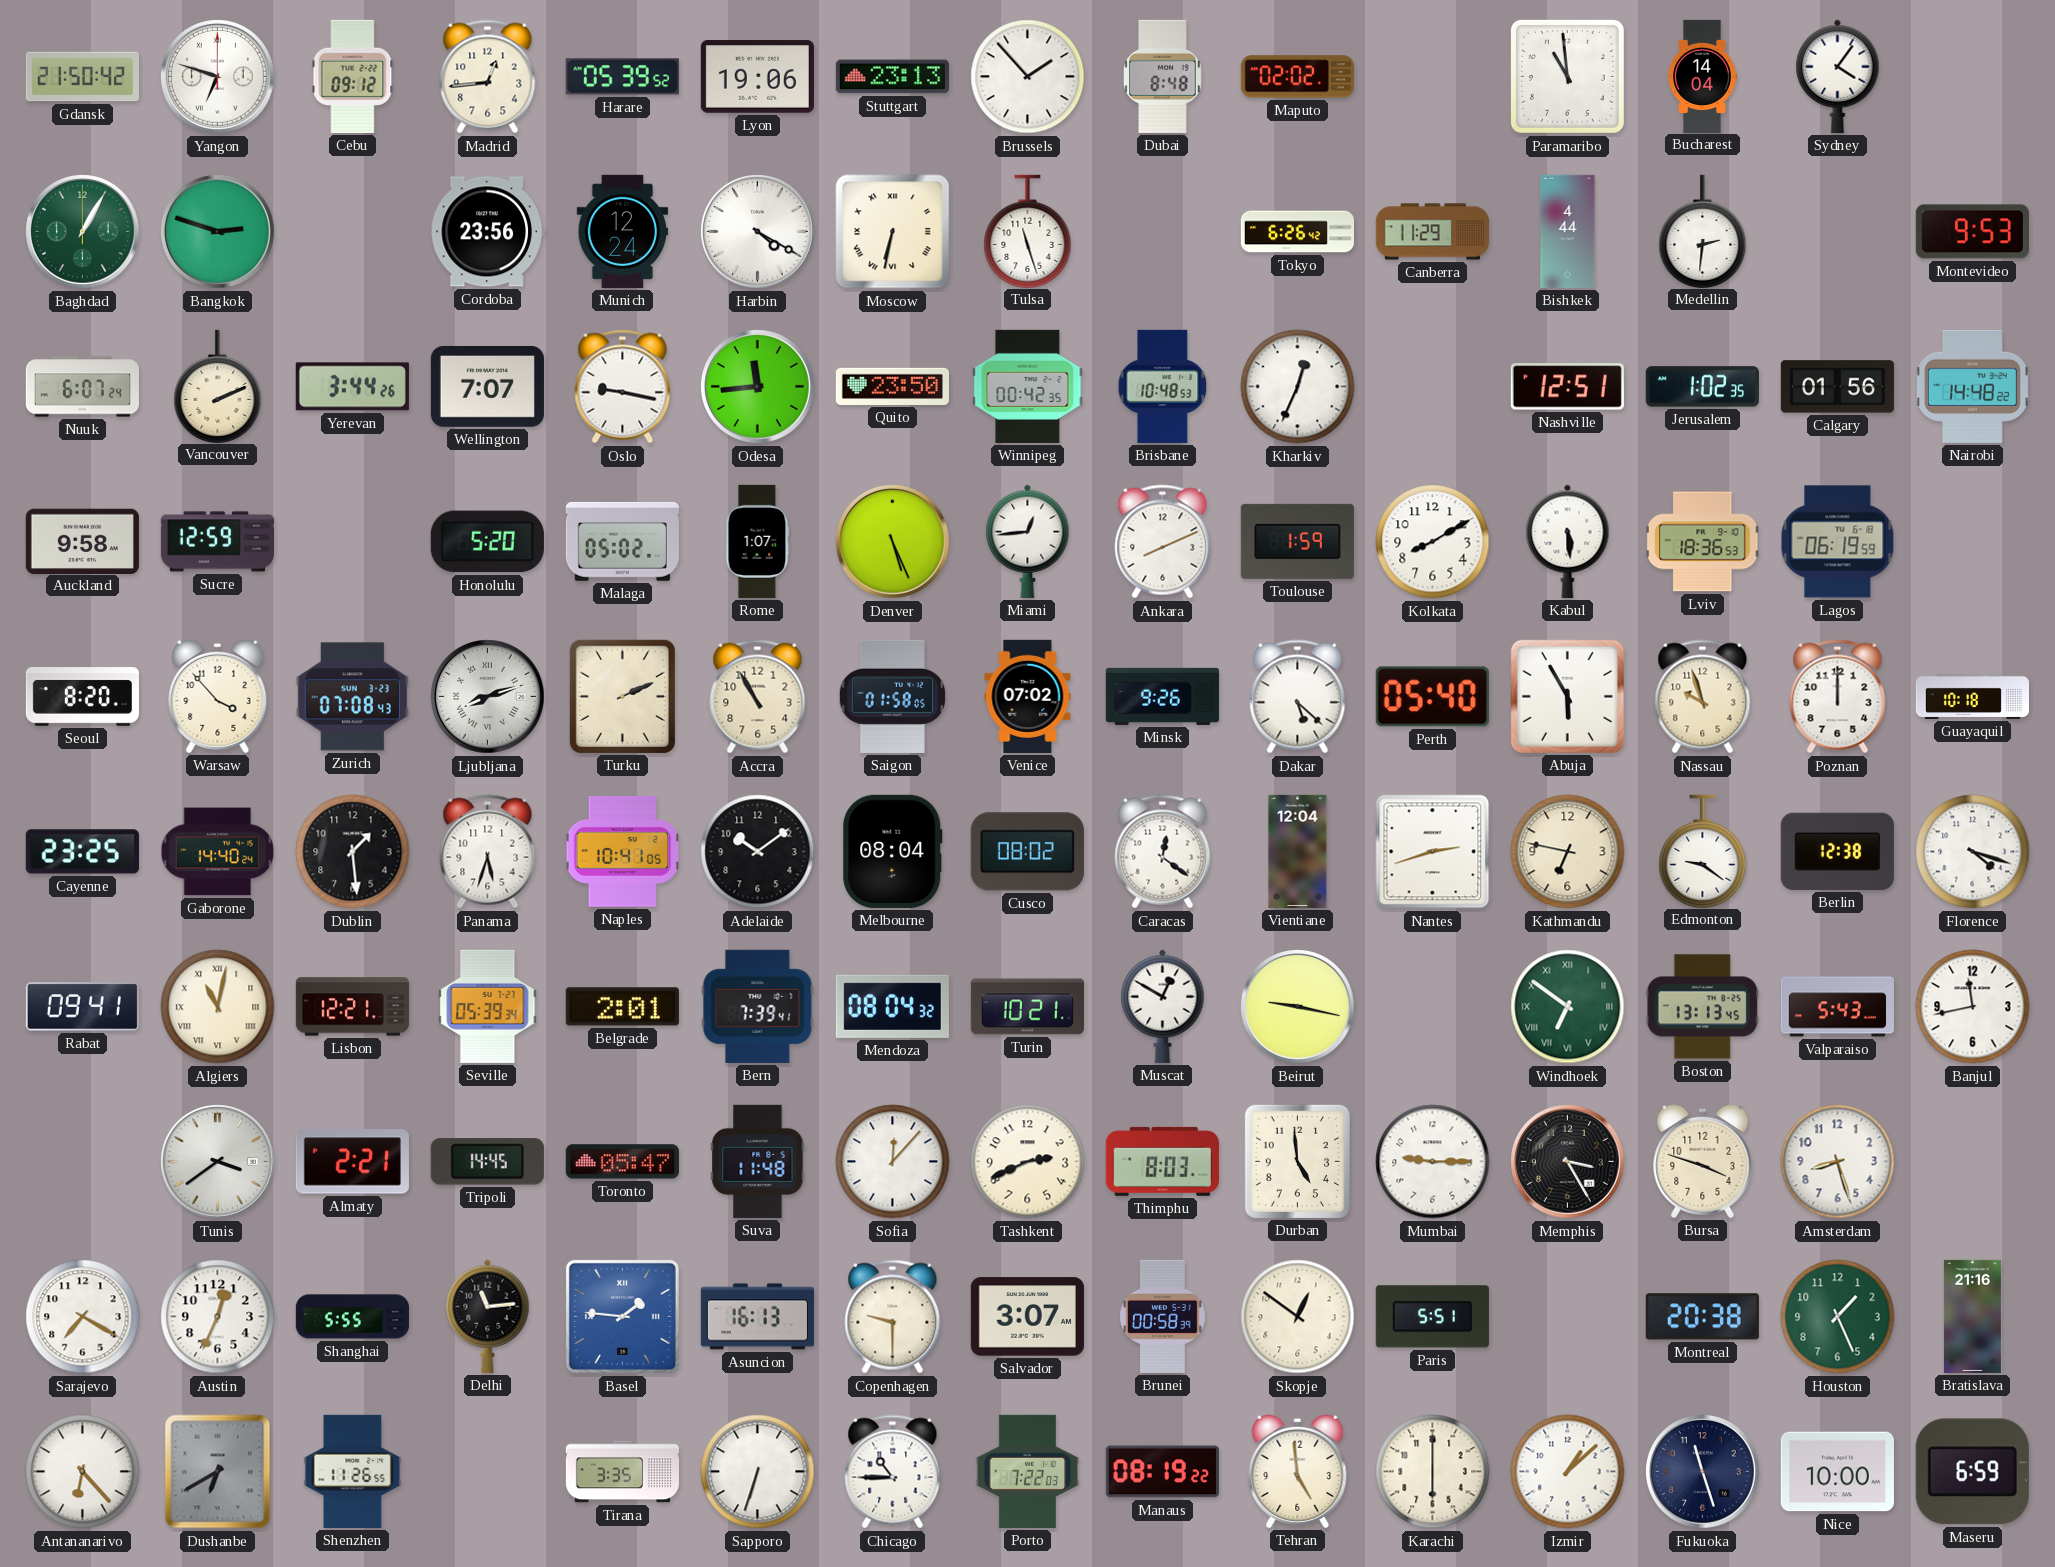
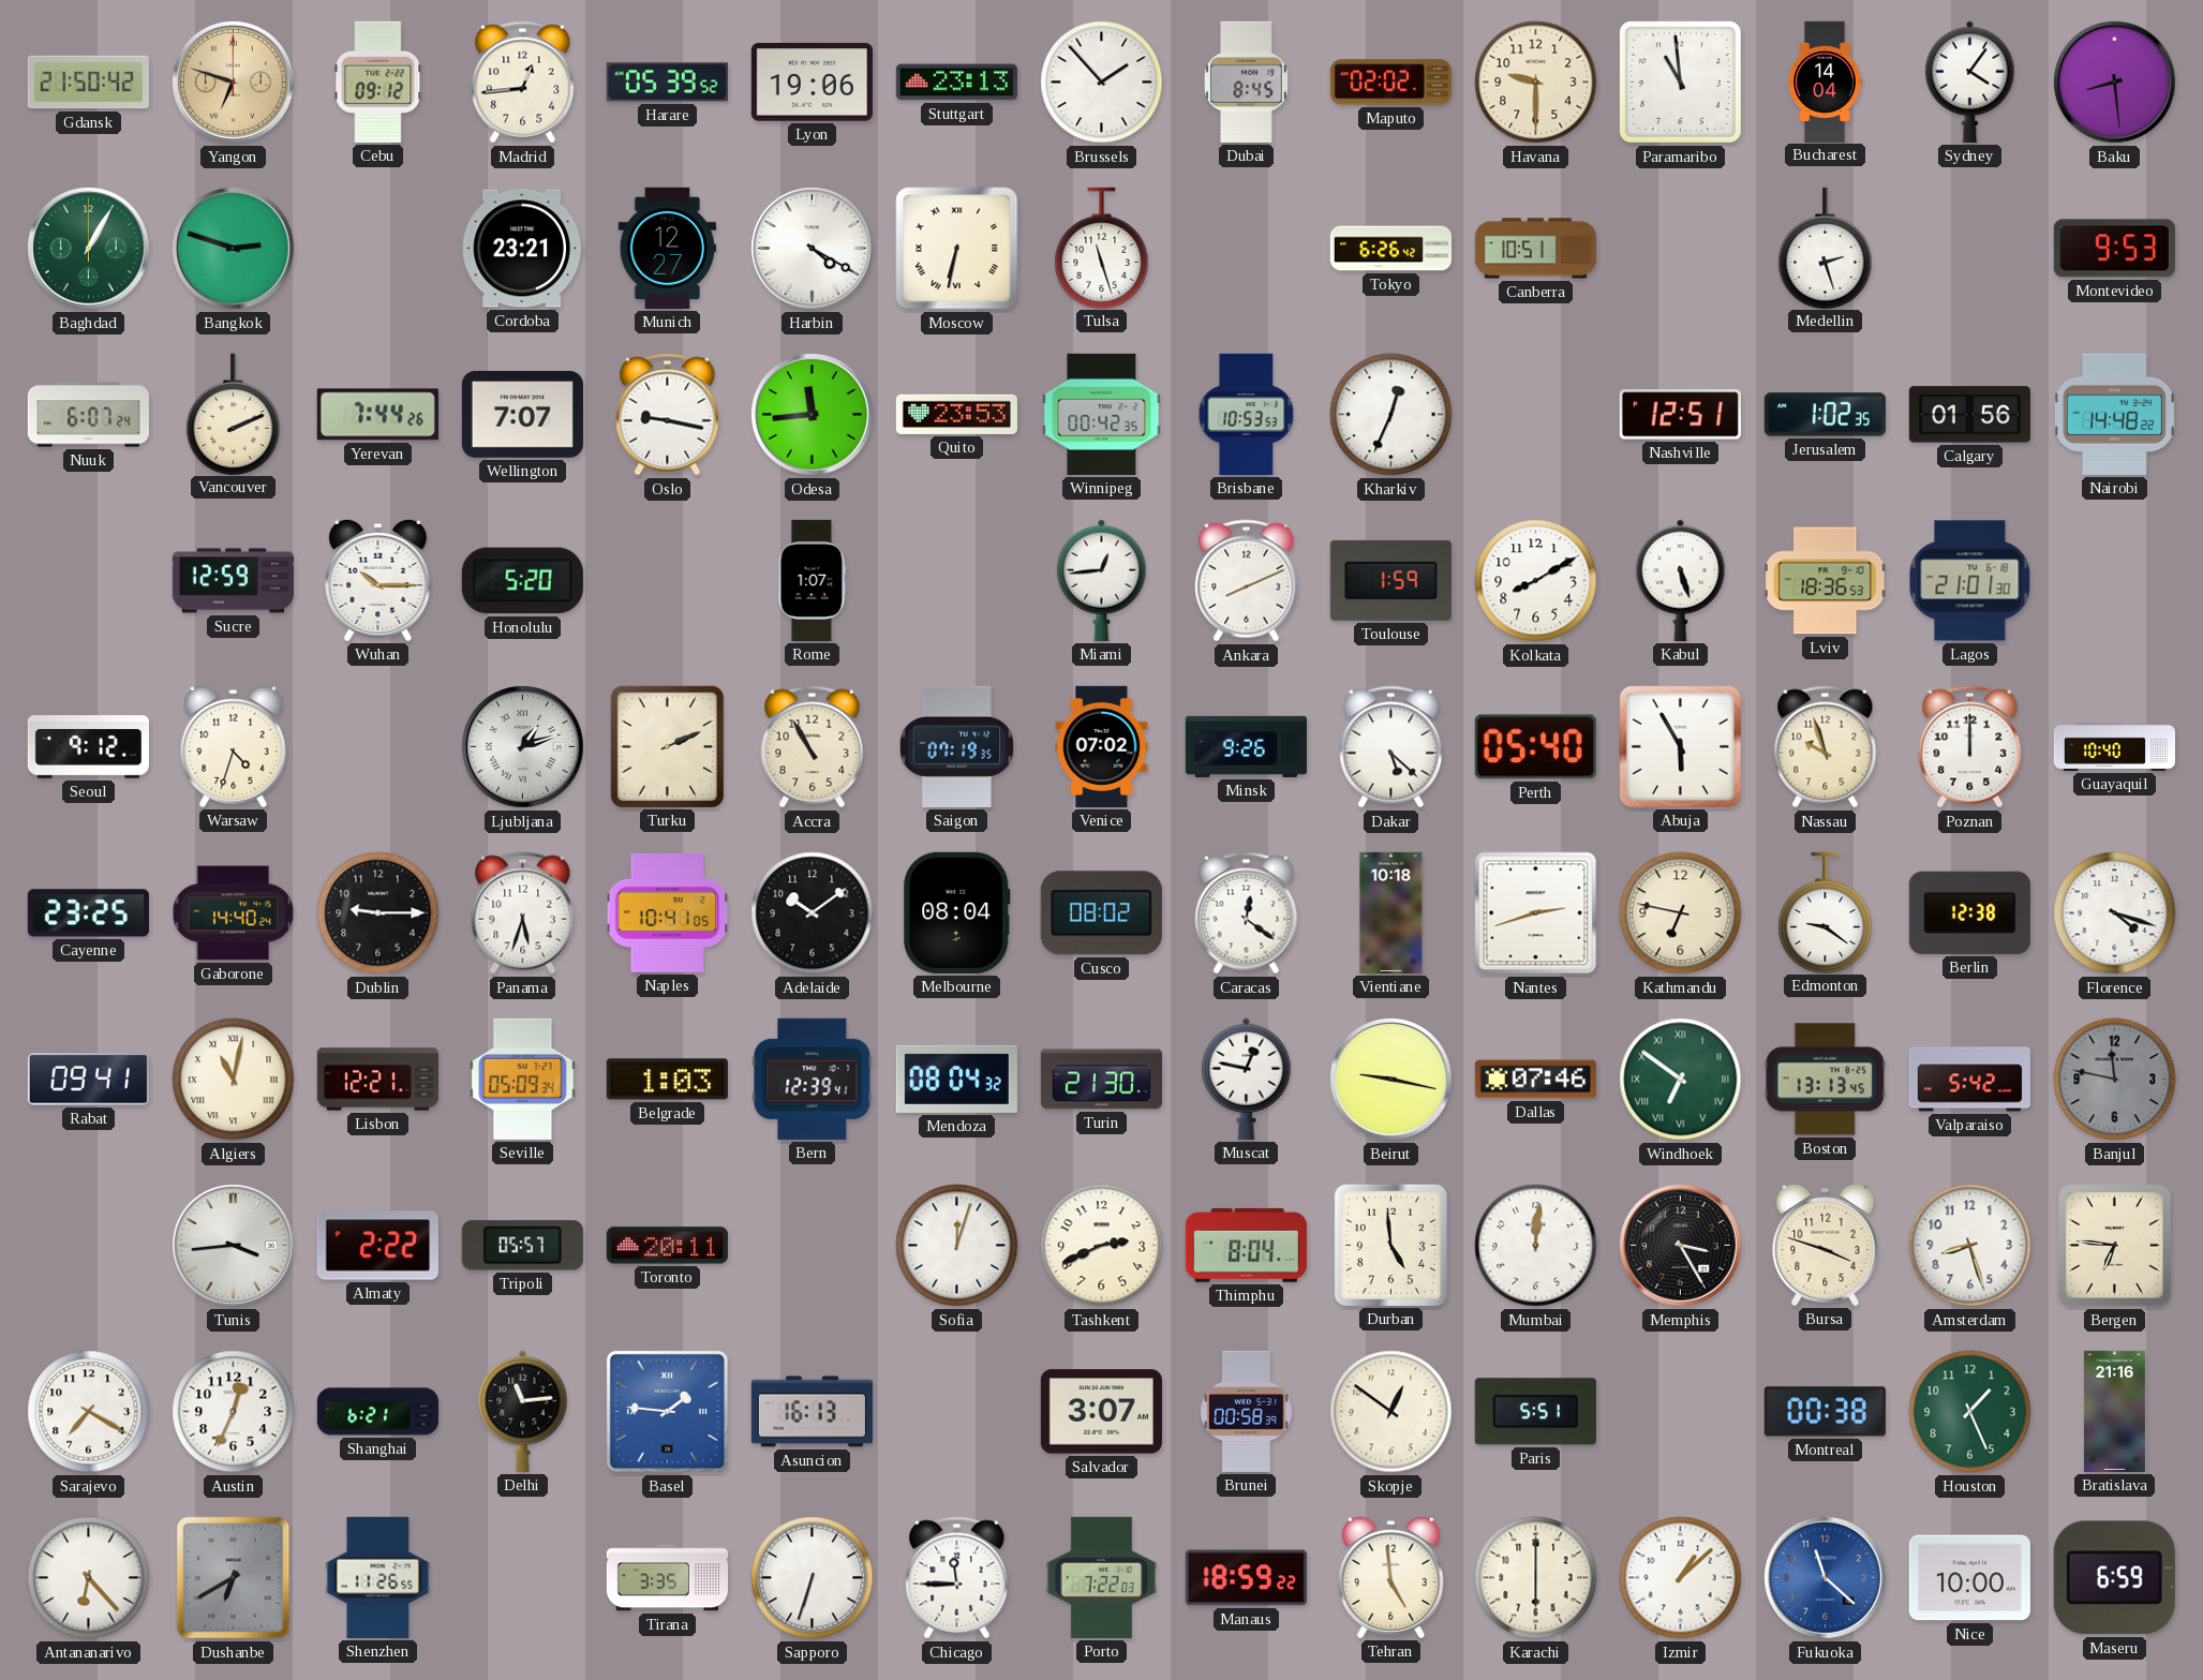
Yangon dial: white -> champagne
Dubai: 8:48 -> 8:45
Havana: none -> 9:30
Baku: none -> 8:29
Cordoba: 23:56 -> 23:21
Munich: 12:24 -> 12:27
Canberra: 11:29 -> 10:51
Bishkek: 4:44 -> none
Medellin: 2:31 -> 2:27
Yerevan: 3:44 -> 7:44
Quito: 23:50 -> 23:53
Brisbane: 10:48 -> 10:53
Auckland: 9:58 -> none
Wuhan: none -> 10:15
Malaga: 05:02 -> none
Denver: 5:26 -> none
Kabul: 5:29 -> 5:27
Lagos: 06:19 -> 21:01
Seoul: 8:20 -> 9:12
Warsaw: 3:53 -> 4:33
Zurich: 07:08 -> none
Ljubljana: 8:12 -> 1:12
Saigon: 01:58 -> 07:19
Guayaquil: 10:18 -> 10:40
Dublin: 1:29 -> 9:15
Vientiane: 12:04 -> 10:18
Seville: 05:39 -> 05:09
Belgrade: 2:01 -> 1:03
Bern: 7:39 -> 12:39
Turin: 10:21 -> 21:30
Muscat: 12:50 -> 12:47
Dallas: none -> 07:46
Valparaiso: 5:43 -> 5:42
Banjul: 11:43 -> 11:47
Banjul dial: white -> grey
Tunis: 3:39 -> 3:44
Almaty: 2:21 -> 2:22
Tripoli: 14:45 -> 05:57
Toronto: 05:47 -> 20:11
Suva: 11:48 -> none
Sofia: 12:07 -> 12:03
Thimphu: 8:03 -> 8:04
Mumbai: 9:15 -> 12:01
Bergen: none -> 6:46
Shanghai: 5:55 -> 6:21
Copenhagen: 9:30 -> none
Montreal: 20:38 -> 00:38
Chicago: 10:45 -> 11:45
Manaus: 08:19 -> 18:59
Fukuoka: 11:27 -> 11:22
Fukuoka dial: navy -> blue
